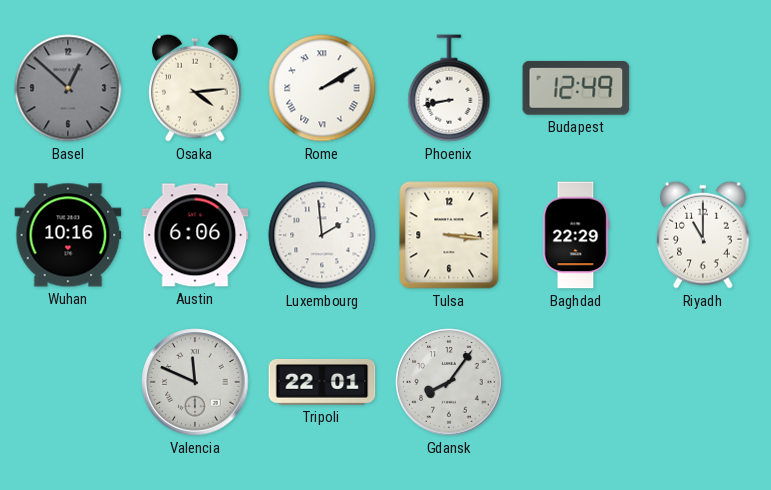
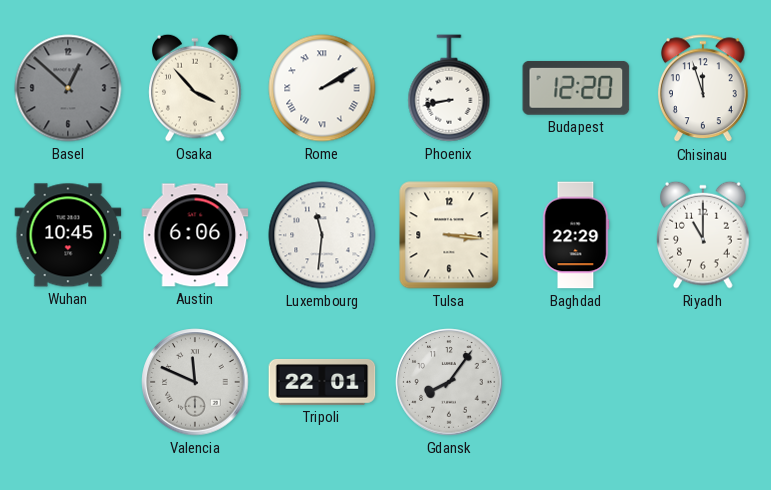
Osaka: 4:14 -> 3:53
Budapest: 12:49 -> 12:20
Chisinau: none -> 11:57
Wuhan: 10:16 -> 10:45
Luxembourg: 1:59 -> 11:31
